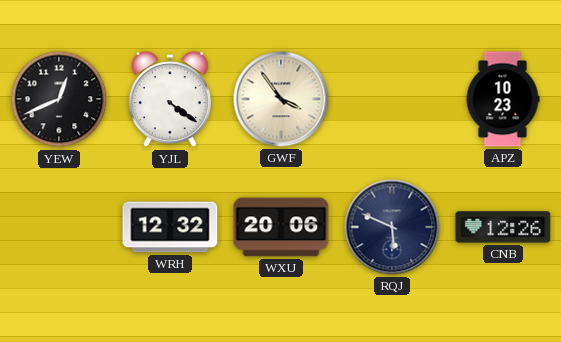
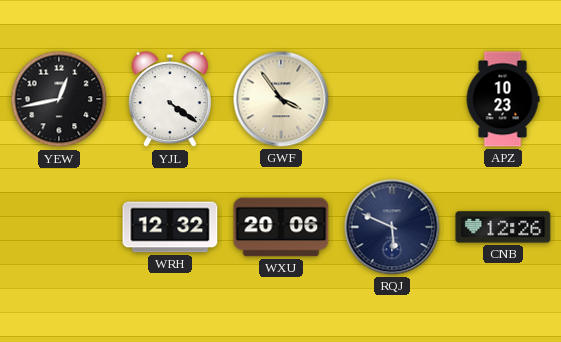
YEW: 12:41 -> 12:43
